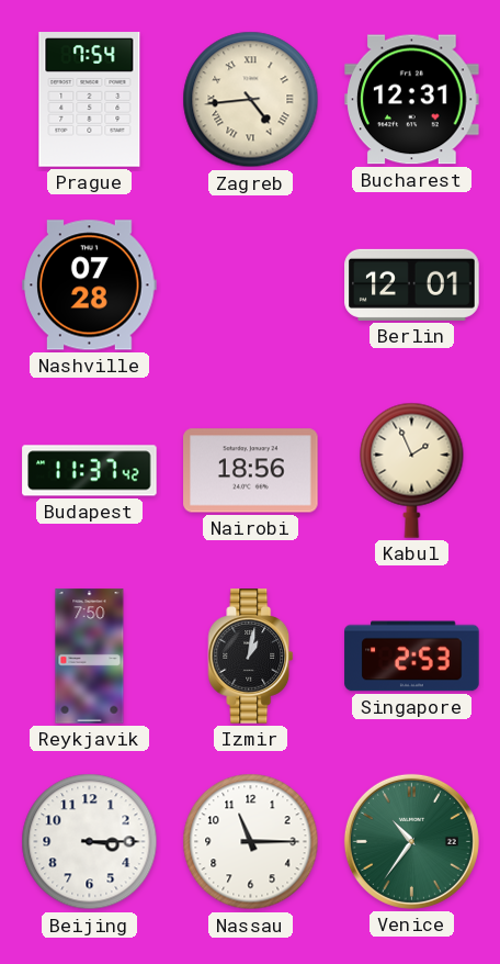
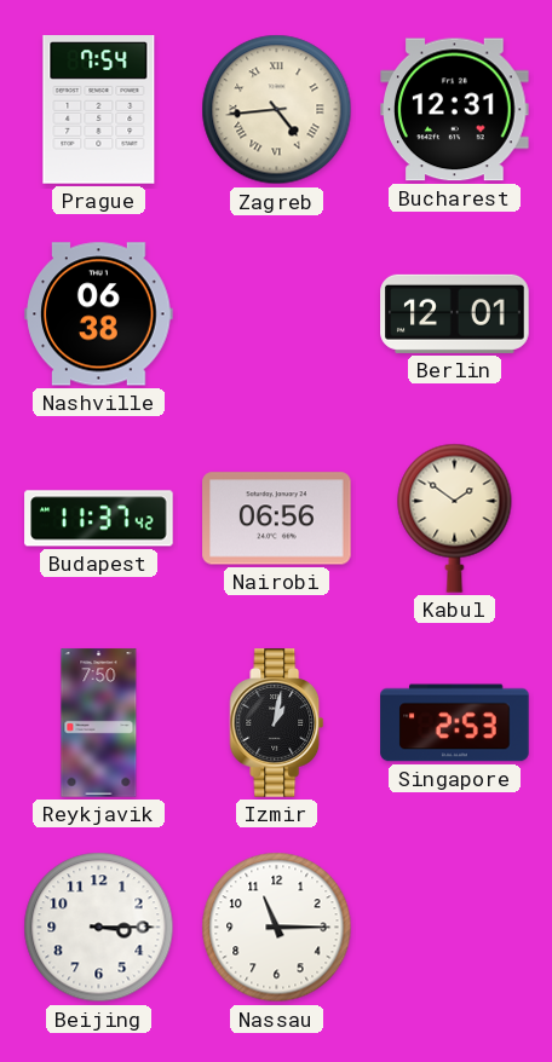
Nashville: 07:28 -> 06:38
Nairobi: 18:56 -> 06:56
Kabul: 1:56 -> 1:51
Venice: 10:36 -> none
